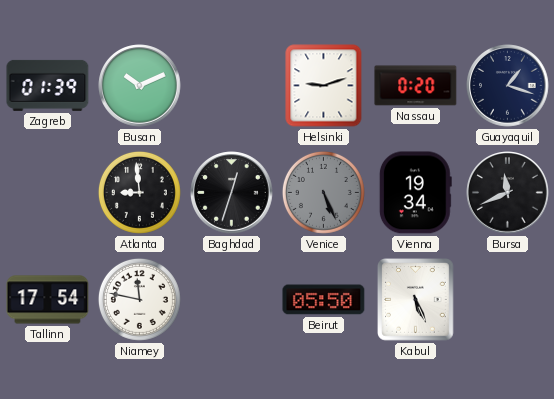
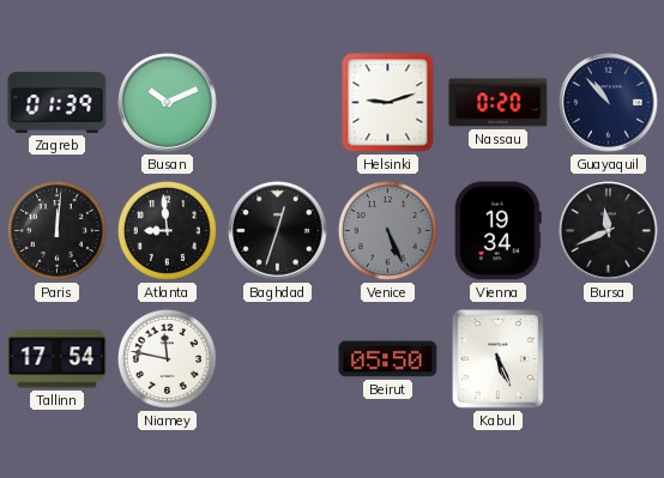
Guayaquil: 1:18 -> 10:53
Paris: none -> 12:01
